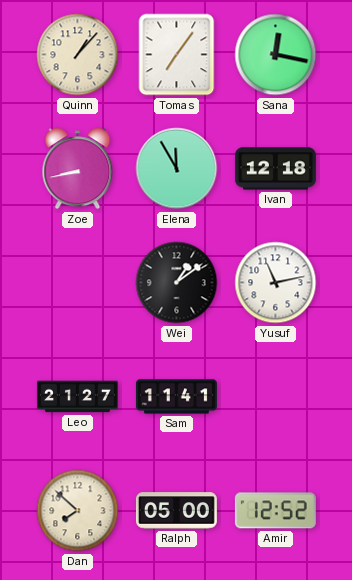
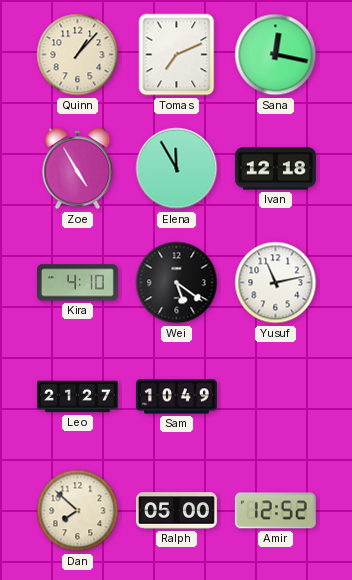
Tomas: 7:06 -> 7:11
Zoe: 8:43 -> 4:55
Kira: none -> 4:10
Wei: 1:09 -> 5:21
Sam: 11:41 -> 10:49
